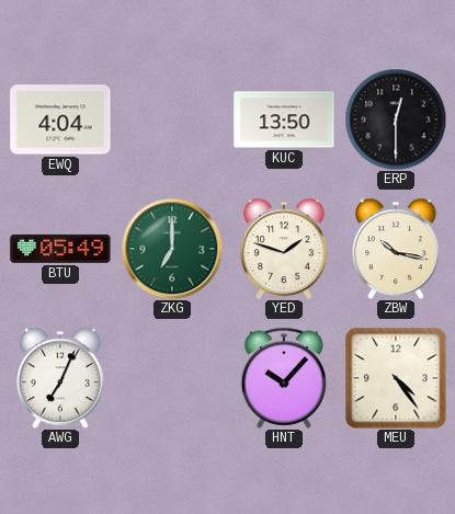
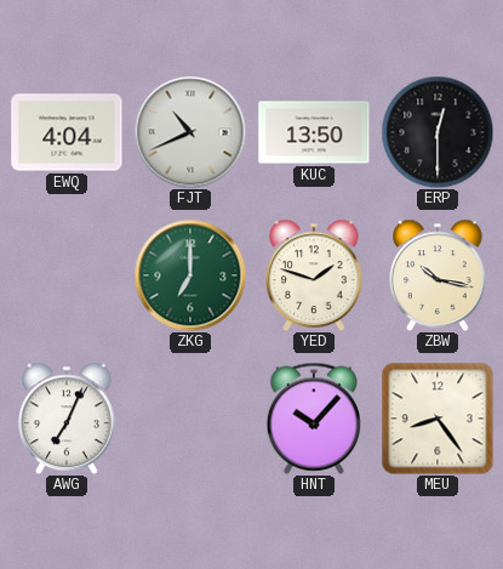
FJT: none -> 10:41
BTU: 05:49 -> none
MEU: 4:24 -> 8:24
